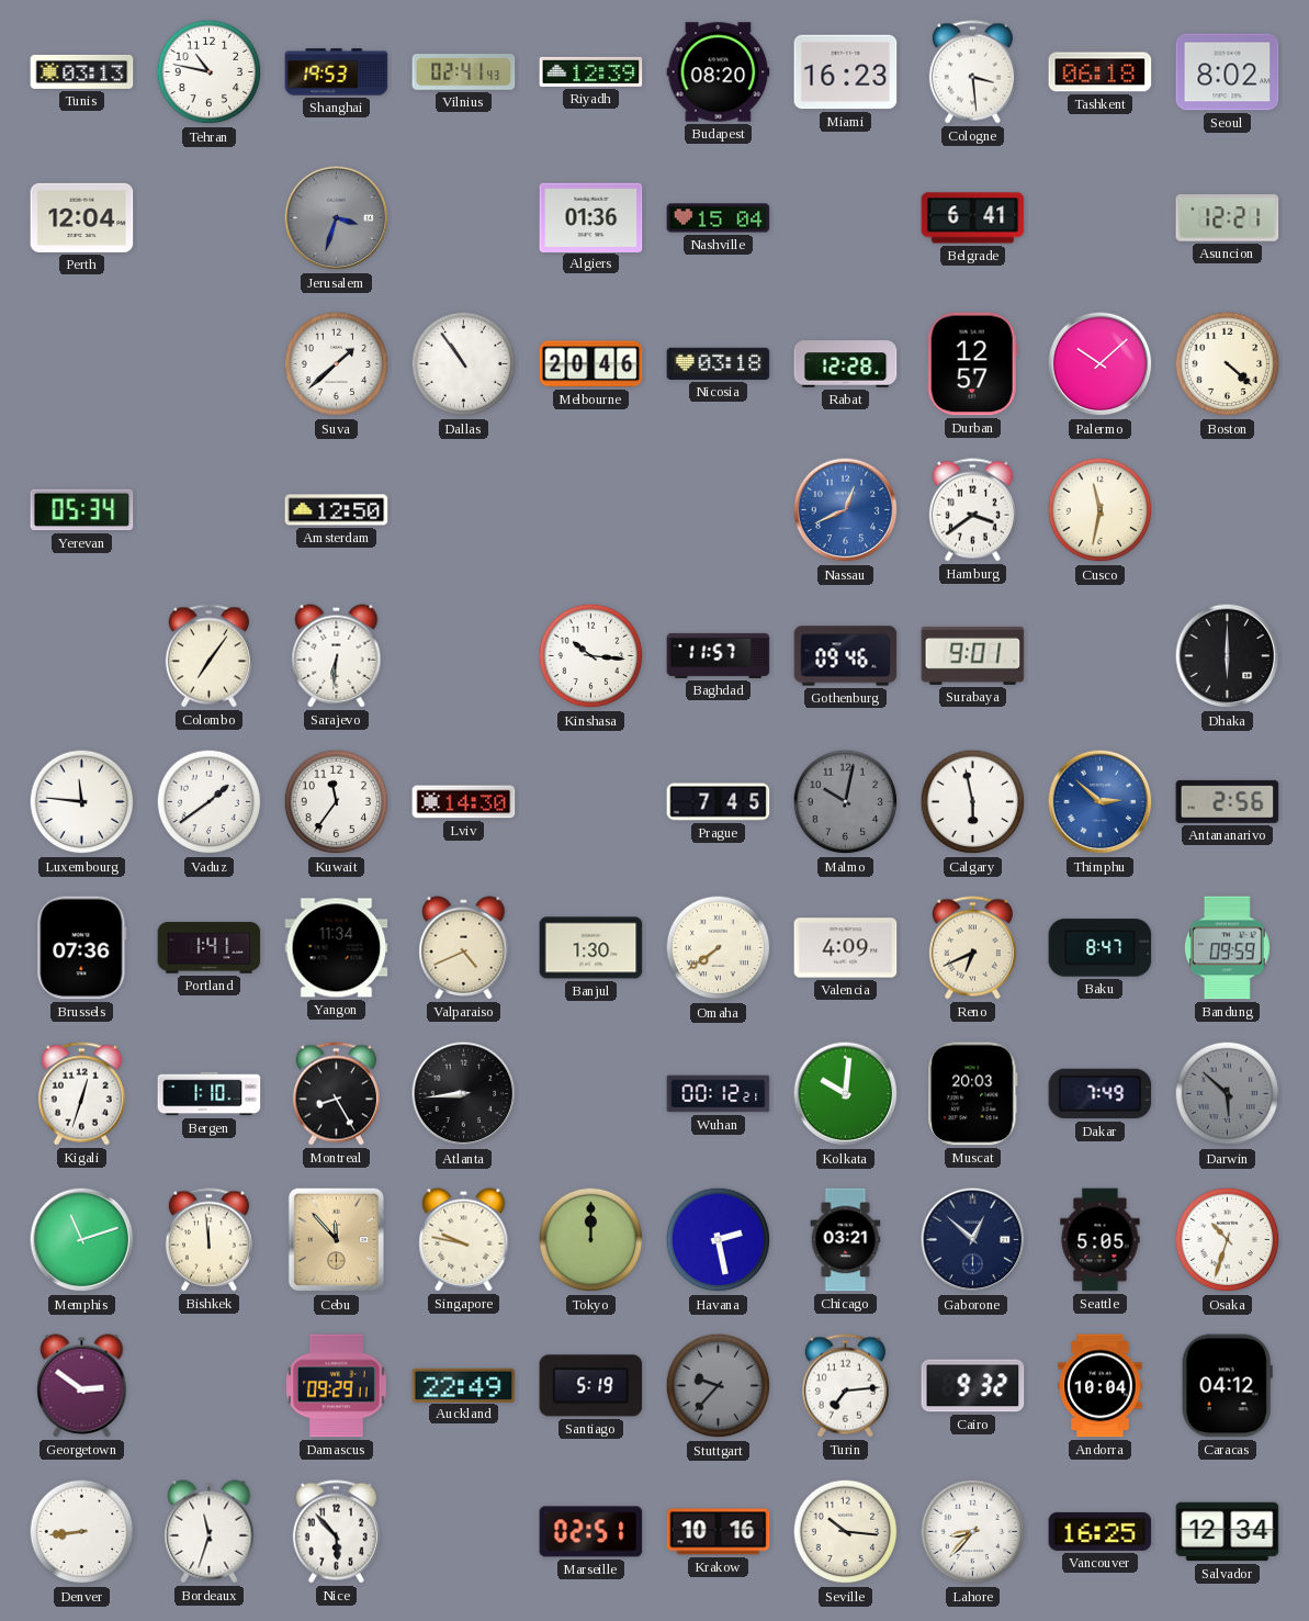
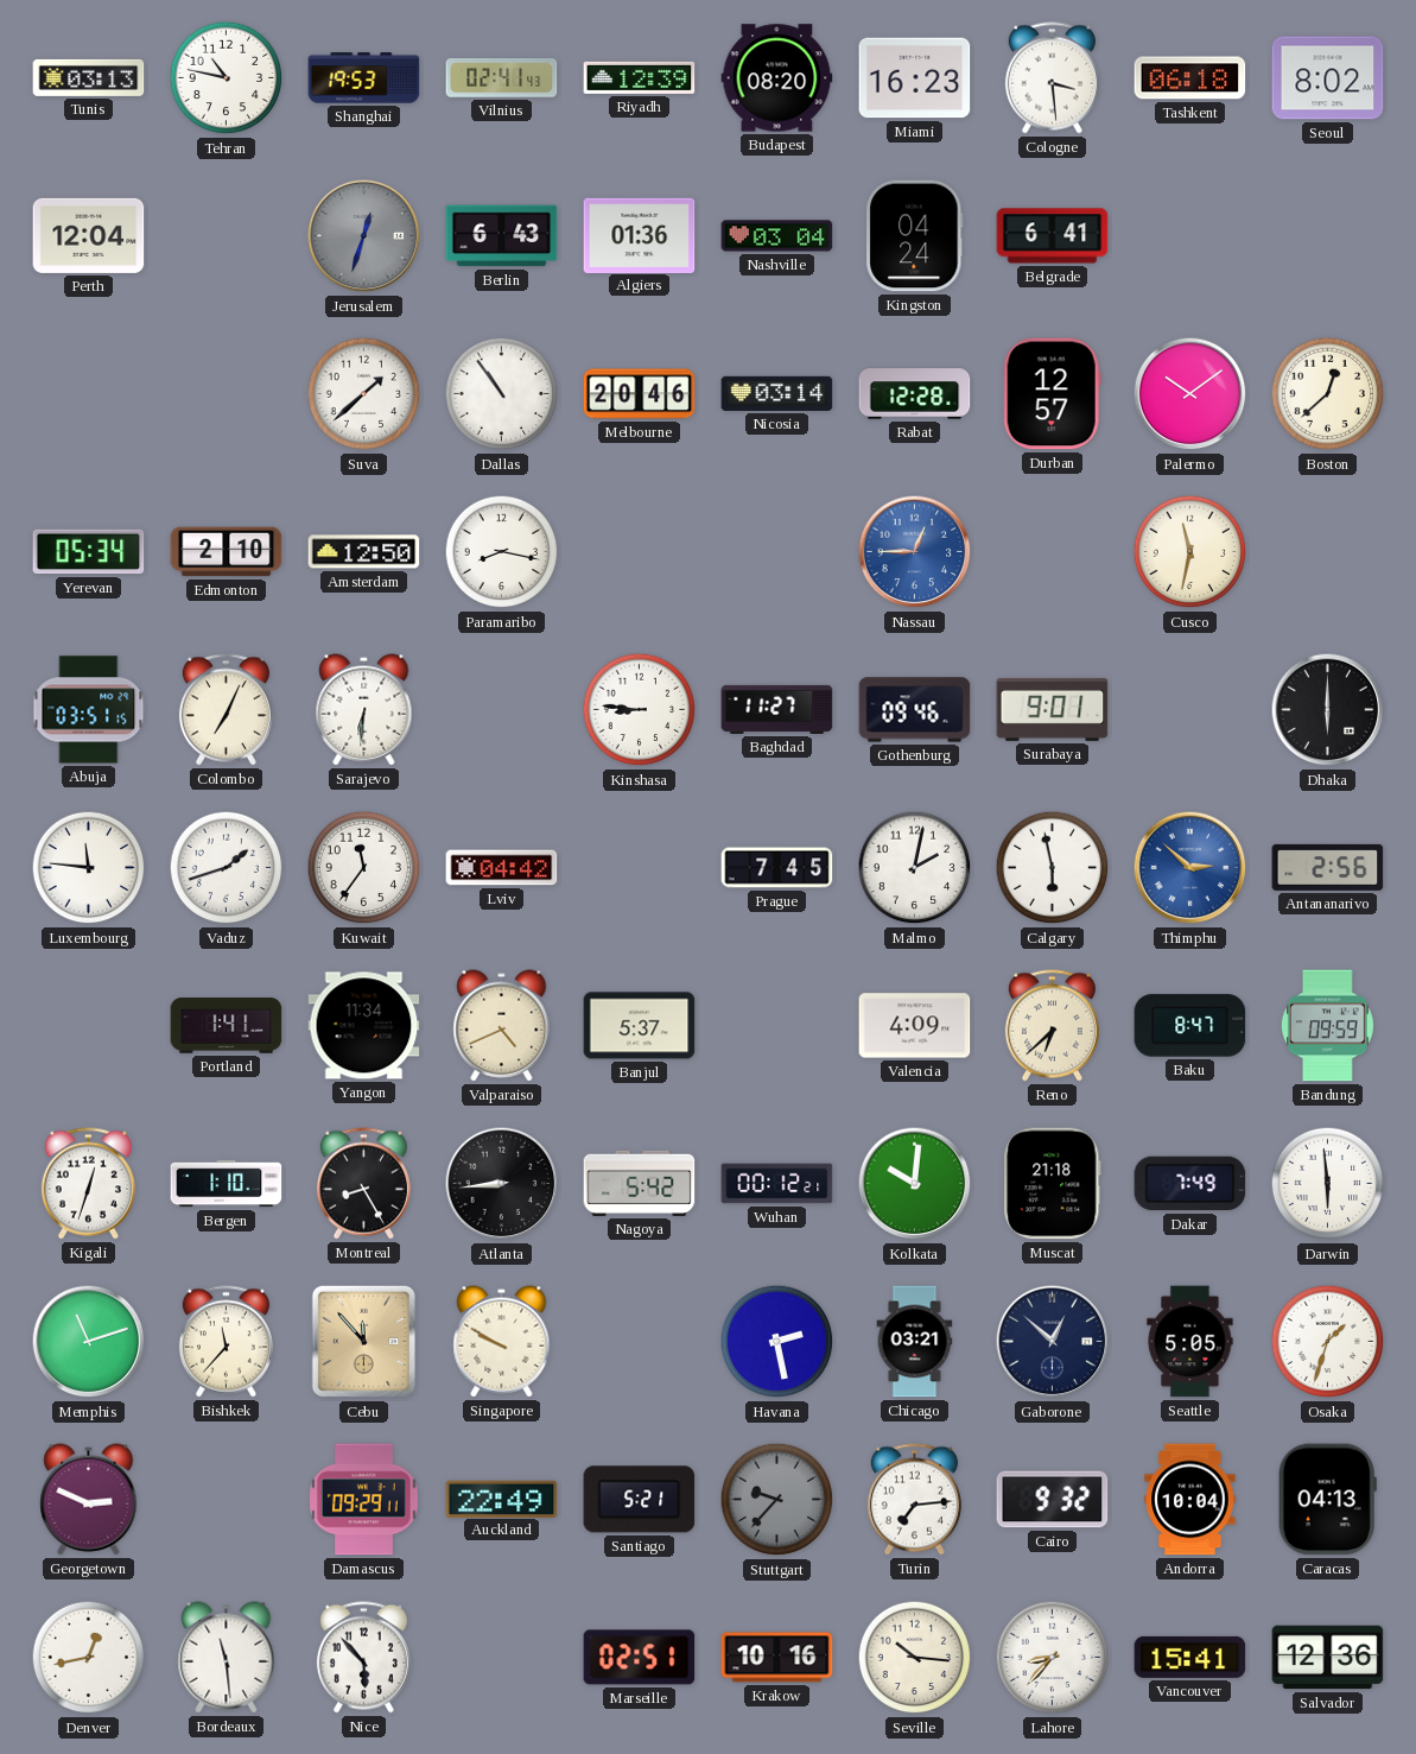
Jerusalem: 3:33 -> 12:33
Berlin: none -> 6:43
Nashville: 15:04 -> 03:04
Kingston: none -> 04:24
Asuncion: 12:21 -> none
Nicosia: 03:18 -> 03:14
Palermo: 10:08 -> 10:09
Boston: 4:22 -> 12:38
Edmonton: none -> 2:10
Paramaribo: none -> 8:17
Nassau: 12:41 -> 12:45
Hamburg: 3:39 -> none
Abuja: none -> 03:51
Colombo: 7:06 -> 7:04
Kinshasa: 10:16 -> 8:46
Baghdad: 11:57 -> 11:27
Vaduz: 1:39 -> 1:42
Lviv: 14:30 -> 04:42
Malmo: 10:02 -> 2:02
Malmo dial: grey -> white
Brussels: 07:36 -> none
Banjul: 1:30 -> 5:37
Omaha: 7:39 -> none
Reno: 6:41 -> 6:38
Nagoya: none -> 5:42
Muscat: 20:03 -> 21:18
Darwin: 5:52 -> 5:59
Darwin dial: grey -> white
Bishkek: 11:59 -> 11:37
Singapore: 9:47 -> 9:50
Tokyo: 12:00 -> none
Osaka: 10:33 -> 1:33
Georgetown: 2:51 -> 2:49
Santiago: 5:19 -> 5:21
Caracas: 04:12 -> 04:13
Denver: 8:44 -> 12:43
Bordeaux: 11:33 -> 11:29
Vancouver: 16:25 -> 15:41
Salvador: 12:34 -> 12:36
